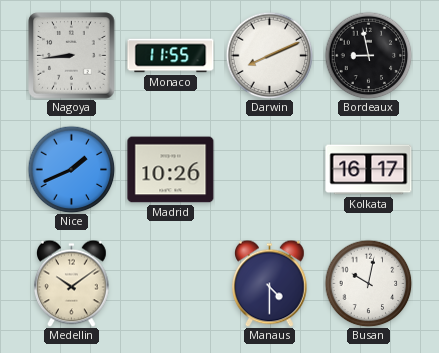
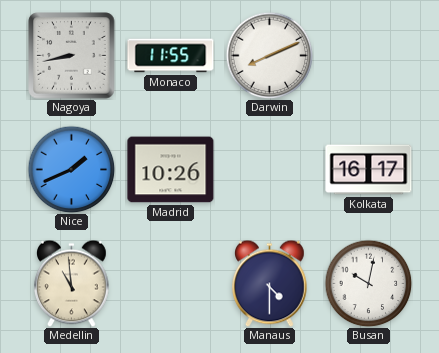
Nagoya: 8:44 -> 8:43
Bordeaux: 8:58 -> none
Medellin: 10:09 -> 10:59
